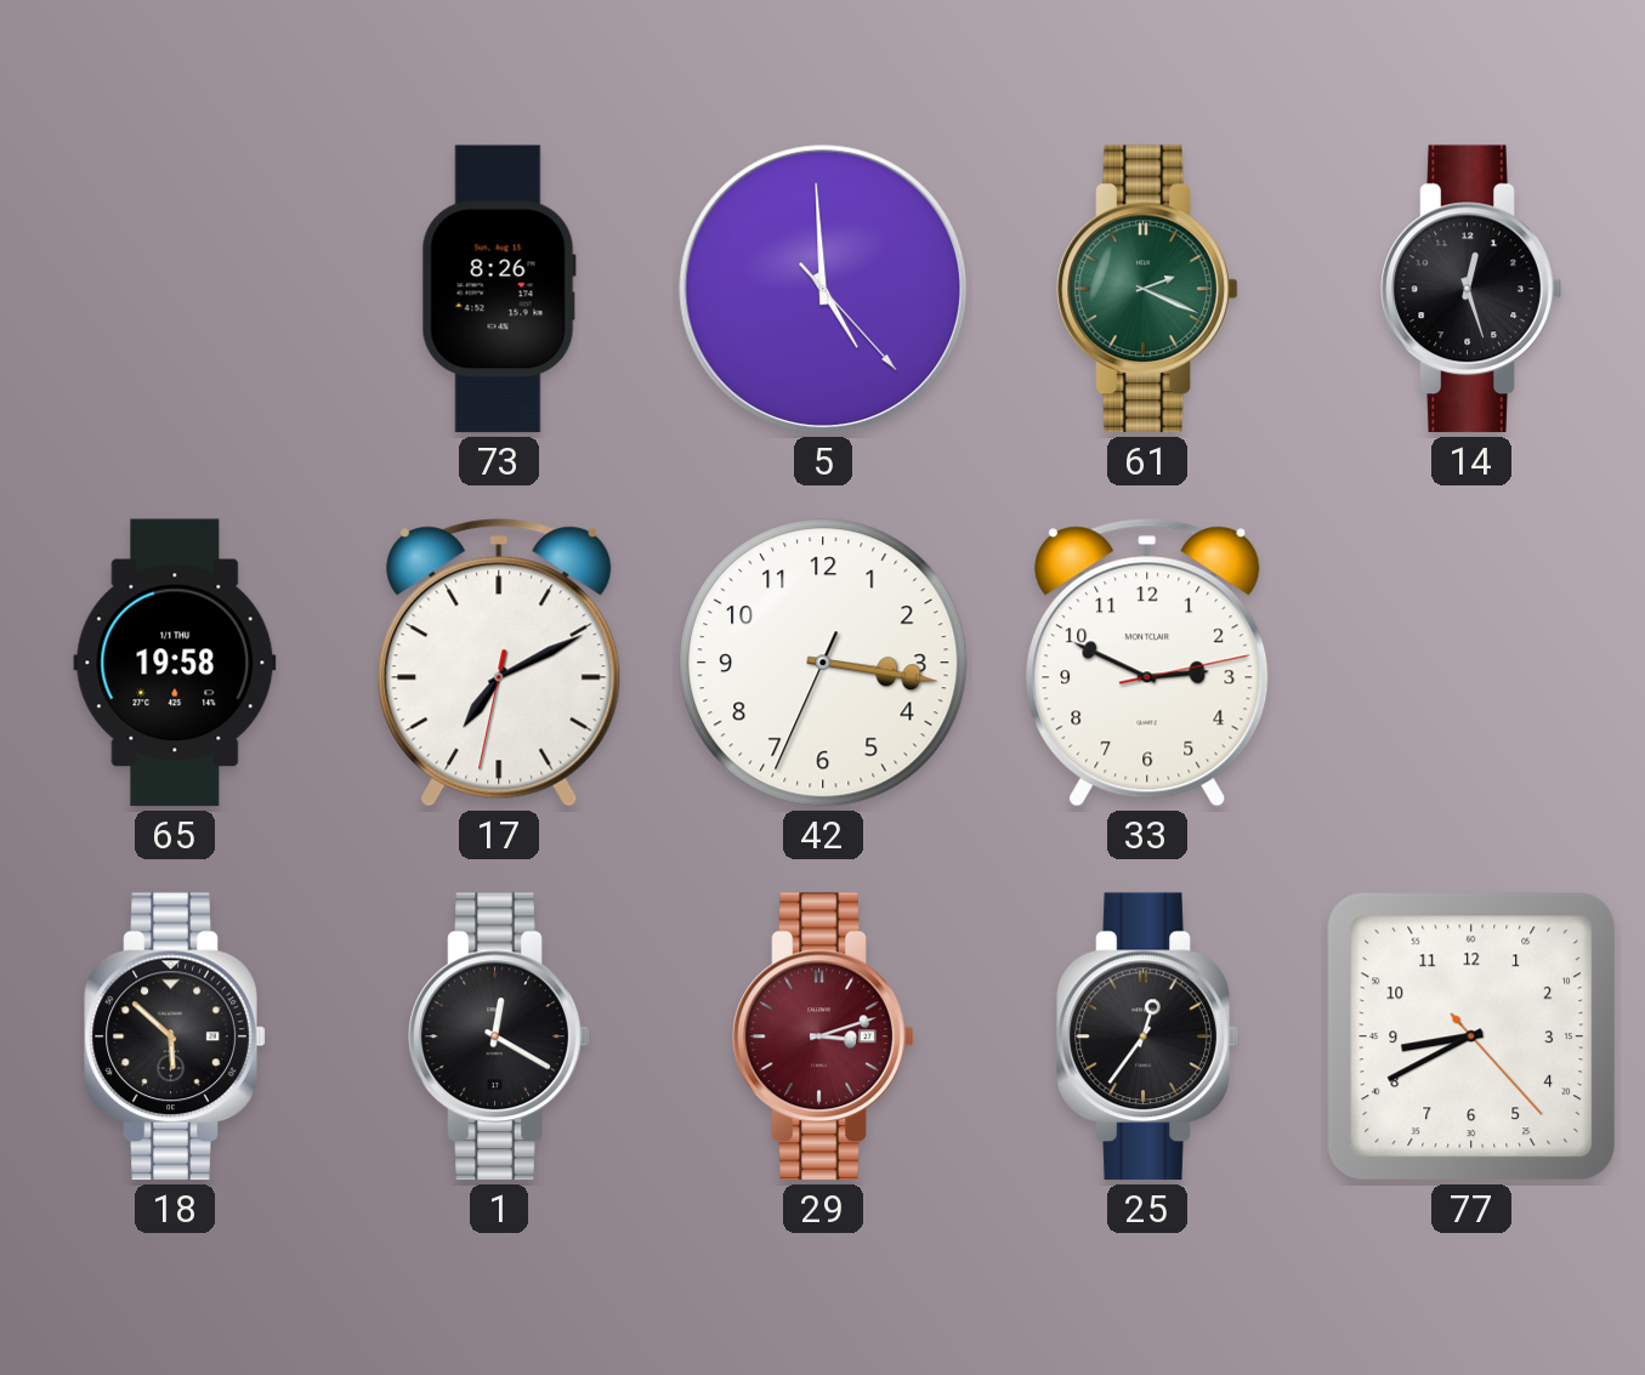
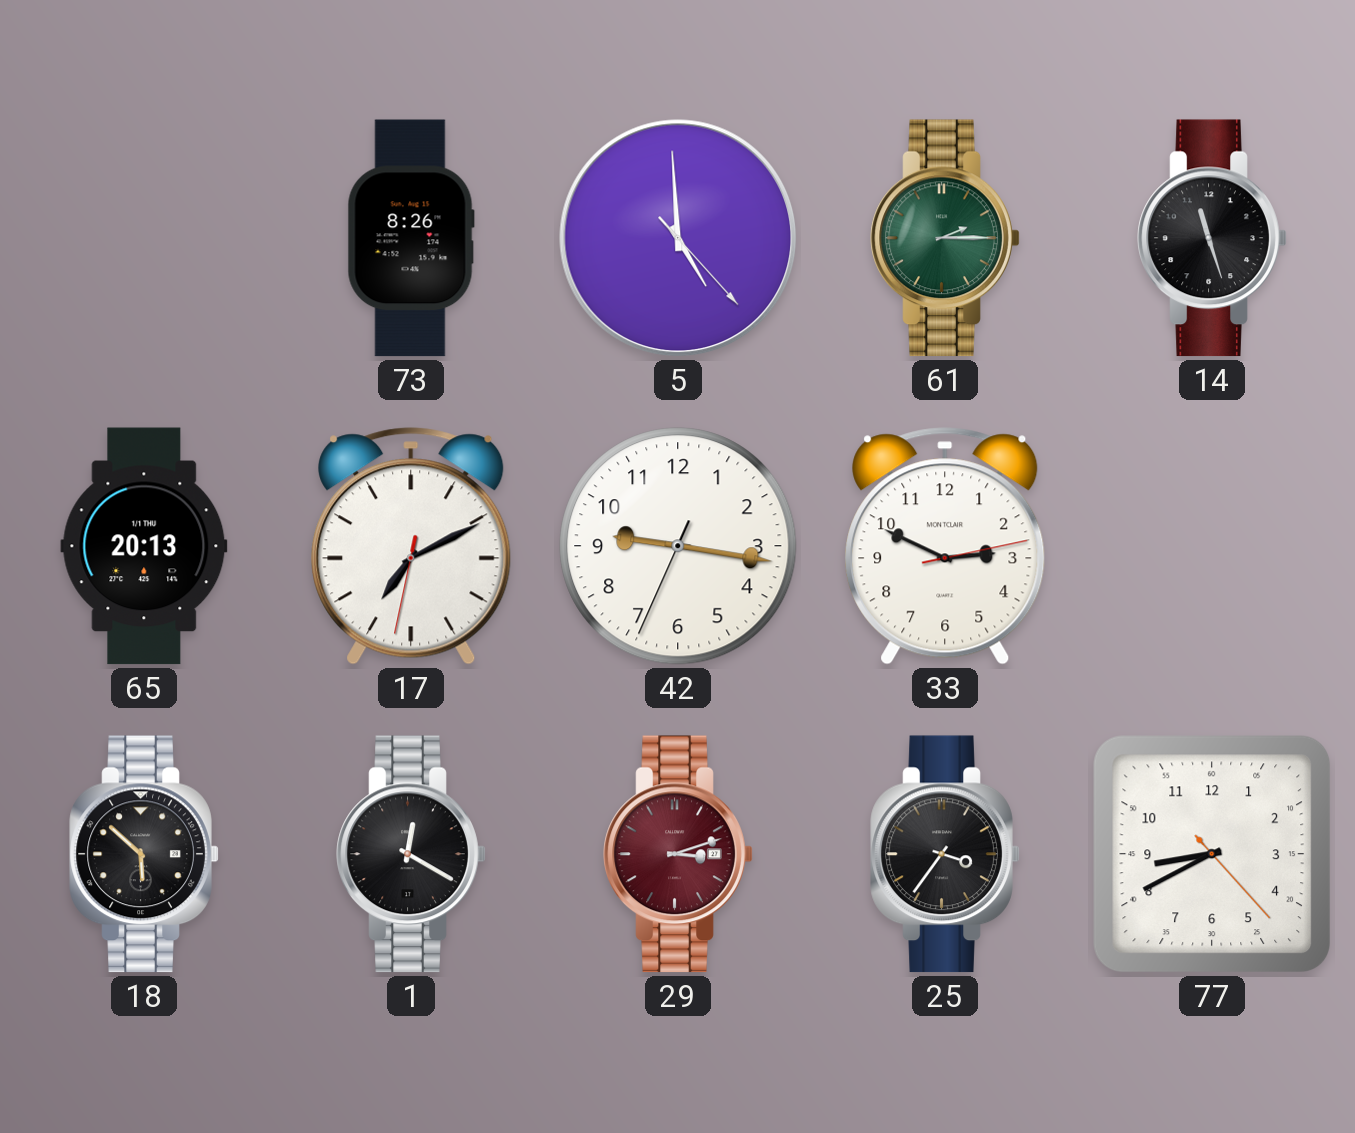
61: 2:19 -> 2:15
14: 12:27 -> 11:27
65: 19:58 -> 20:13
42: 3:16 -> 9:16
25: 12:36 -> 3:36
